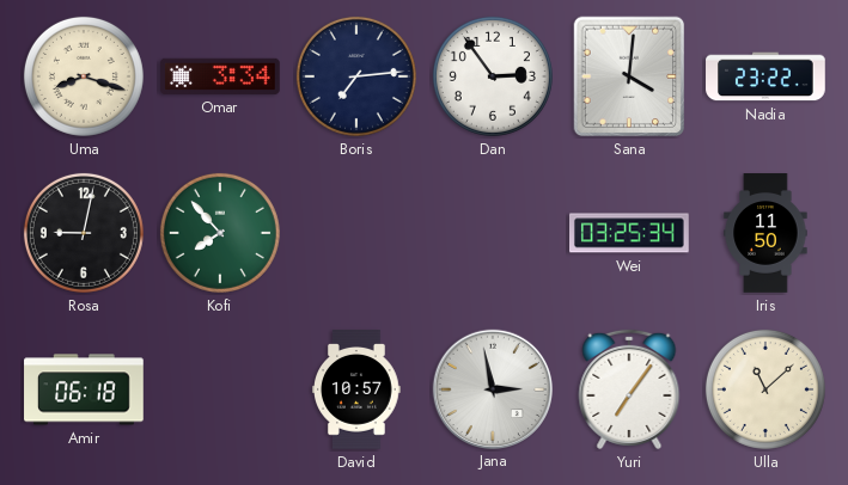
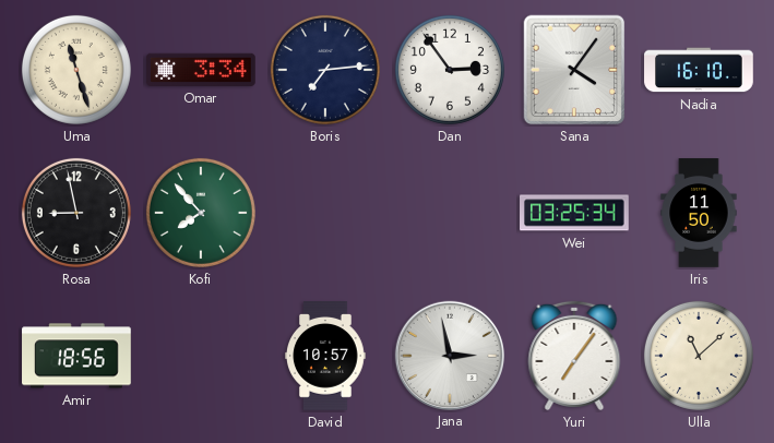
Uma: 8:18 -> 11:27
Sana: 4:01 -> 4:06
Nadia: 23:22 -> 16:10
Rosa: 9:02 -> 8:58
Amir: 06:18 -> 18:56
